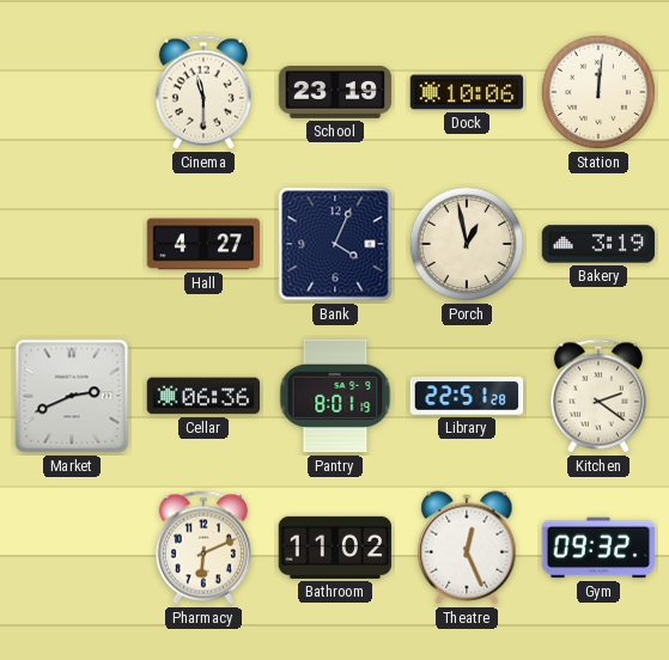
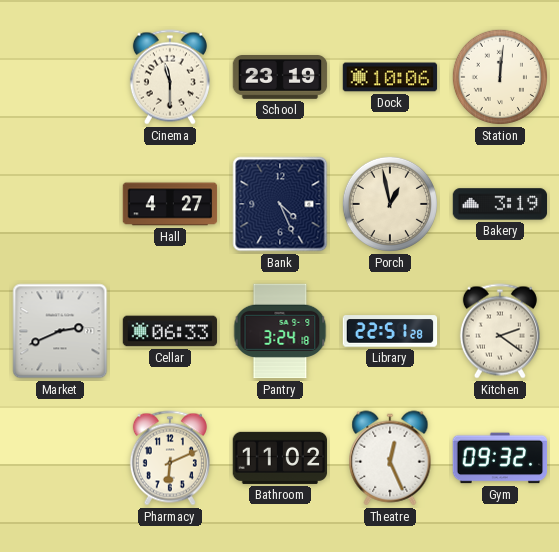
Bank: 4:04 -> 4:26
Cellar: 06:36 -> 06:33
Pantry: 8:01 -> 3:24
